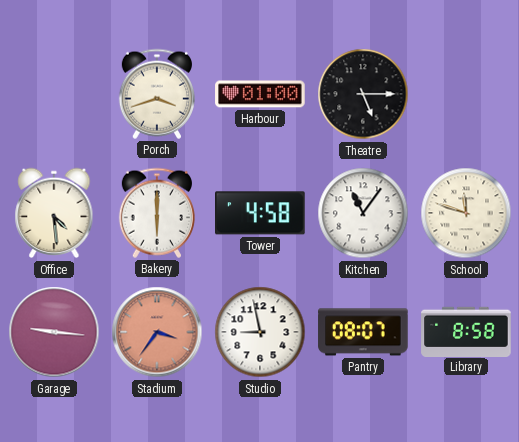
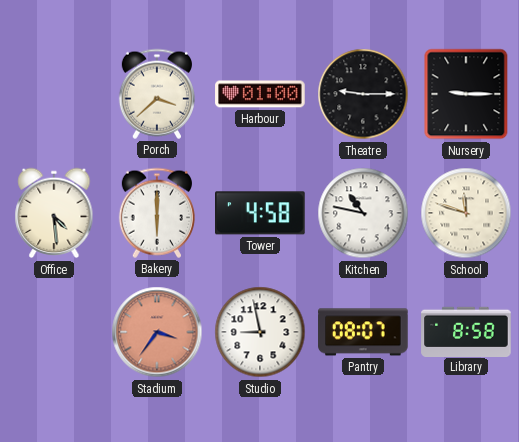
Porch: 3:42 -> 3:38
Theatre: 5:15 -> 9:15
Nursery: none -> 9:15
Kitchen: 11:06 -> 10:47
Garage: 9:16 -> none
